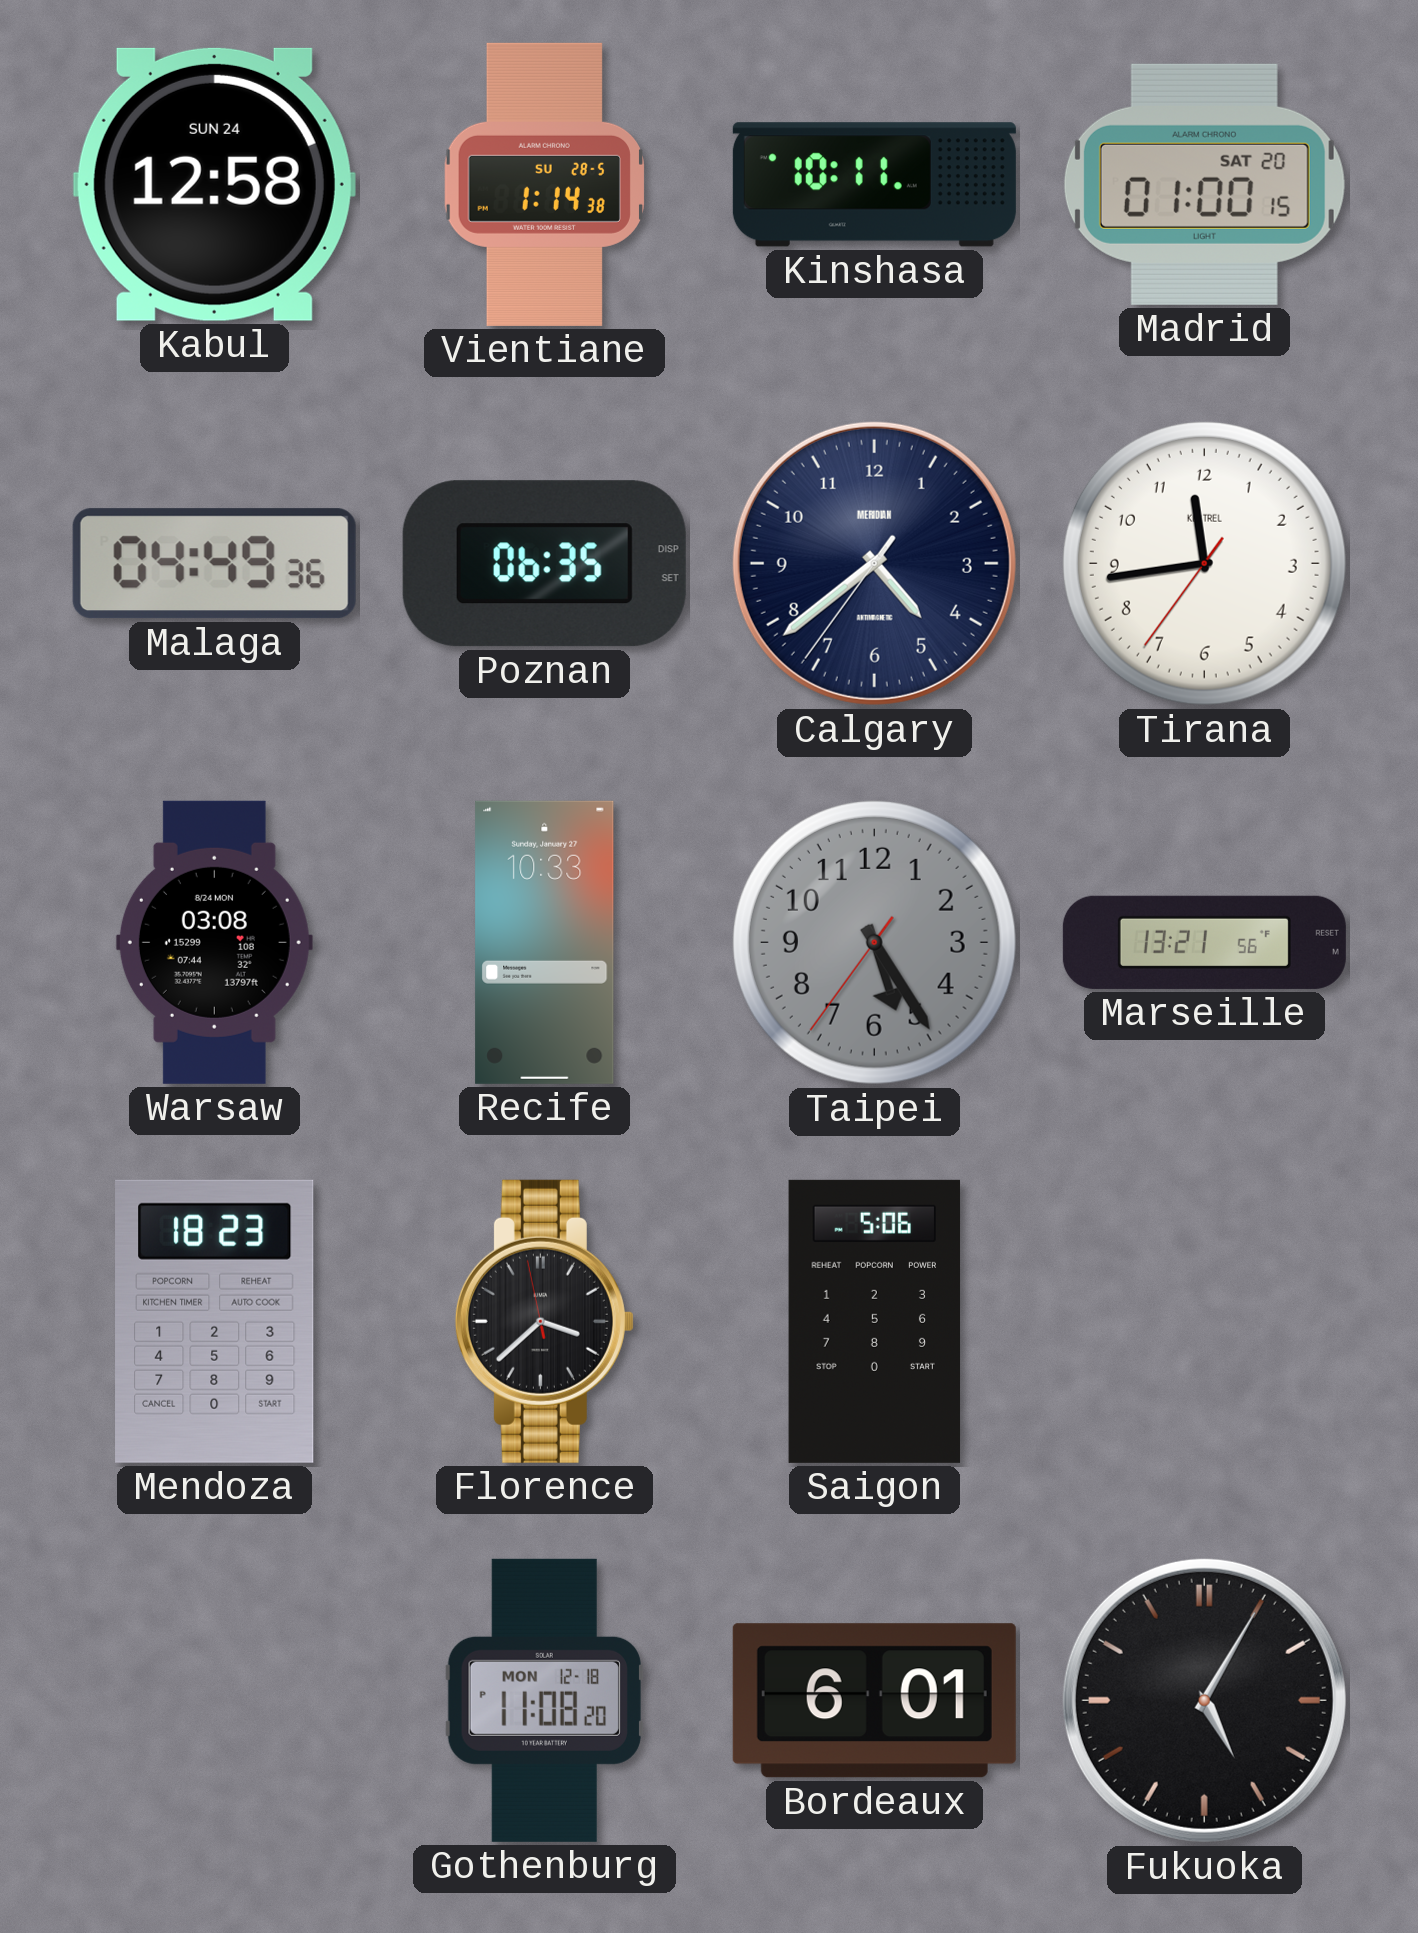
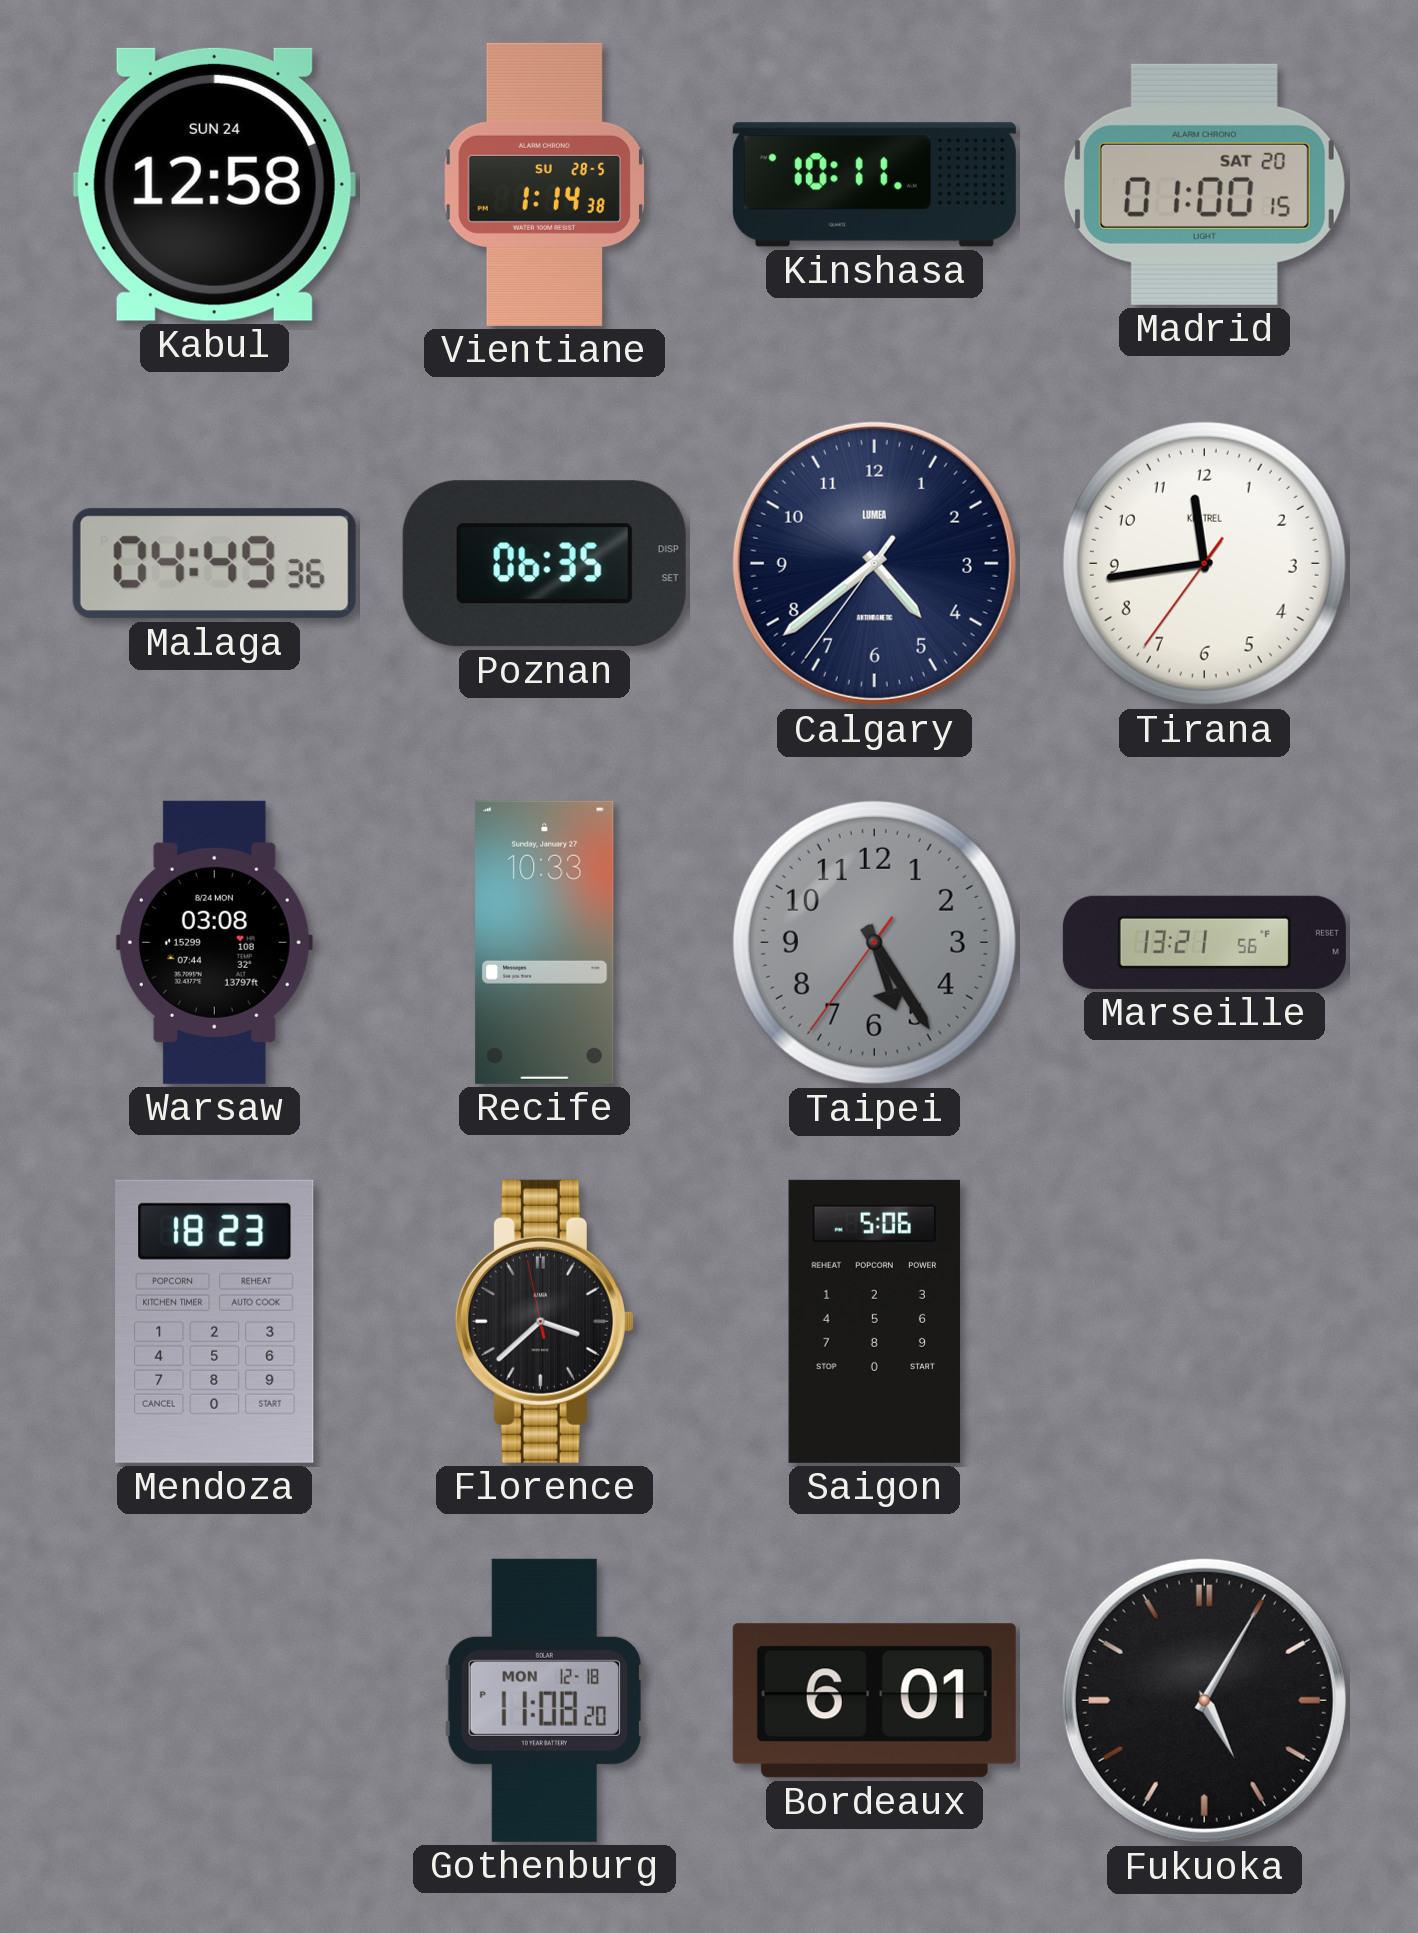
Calgary brand: MERIDIAN -> LUMEA
